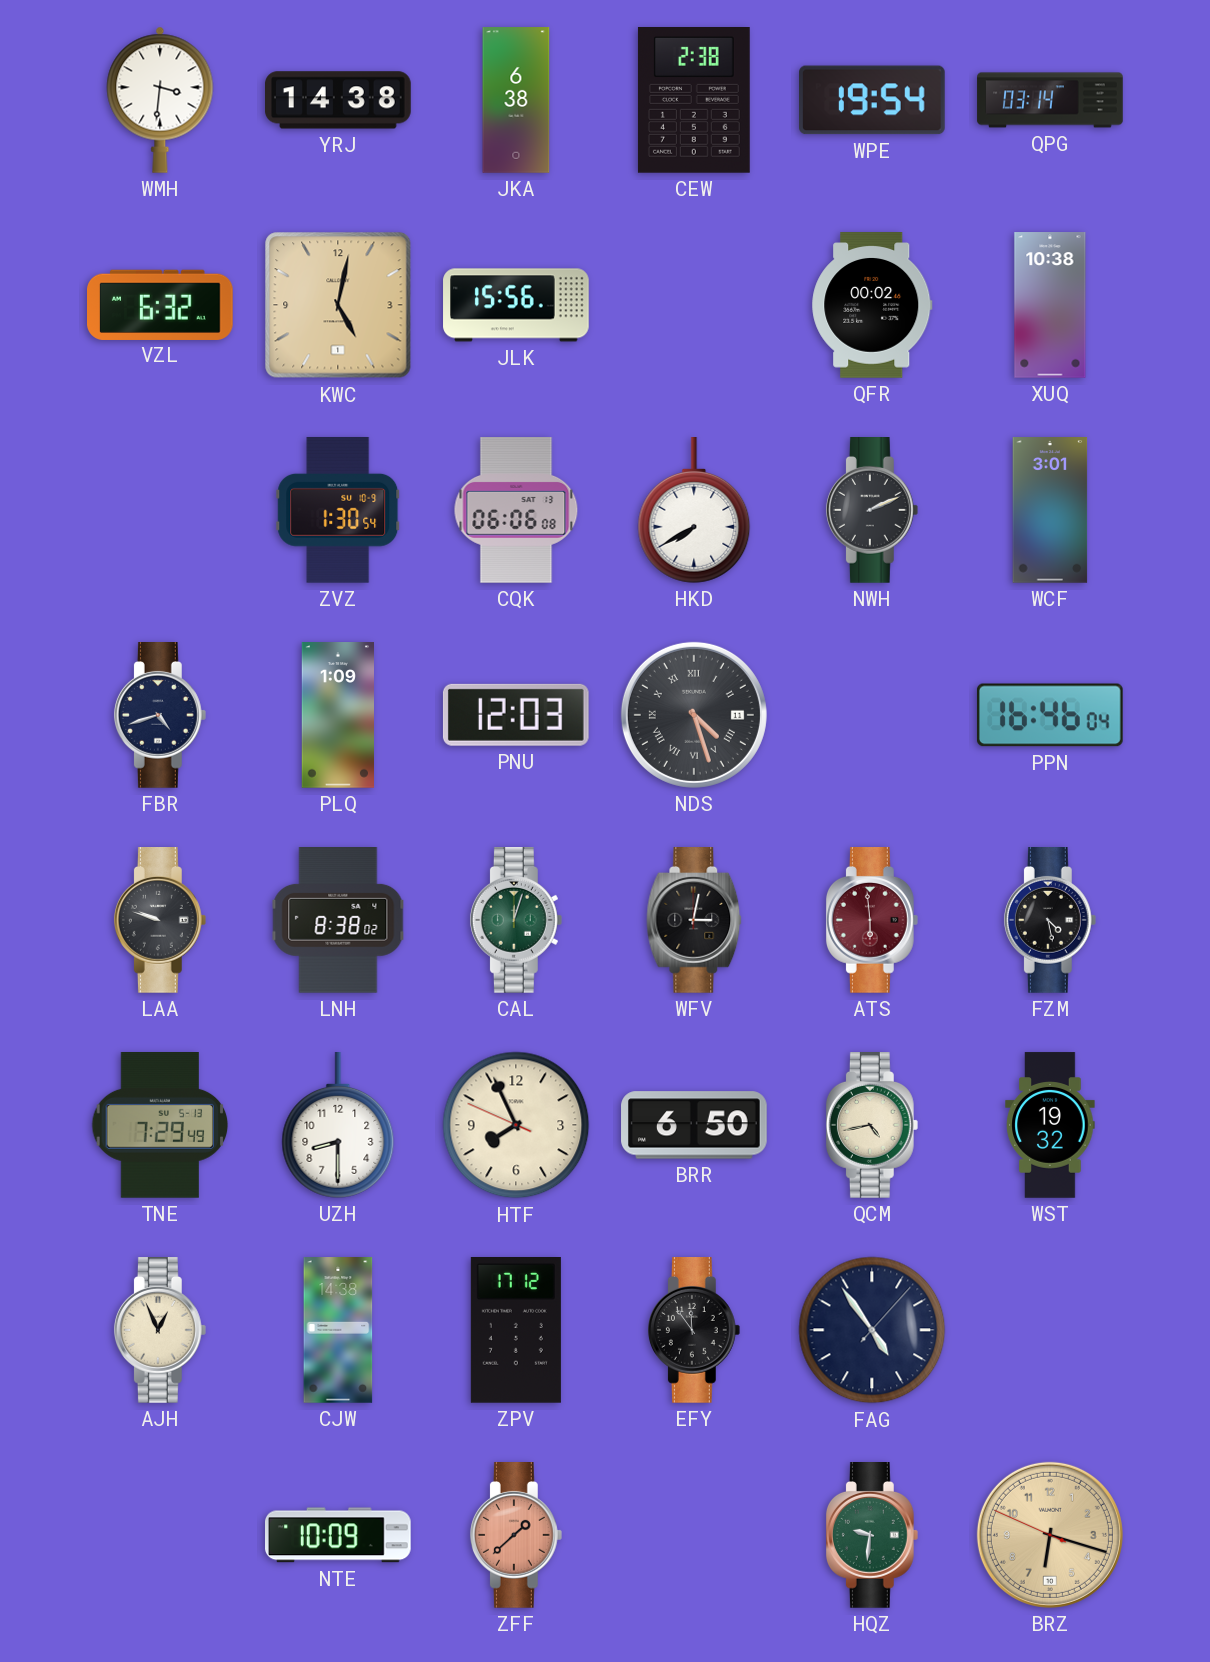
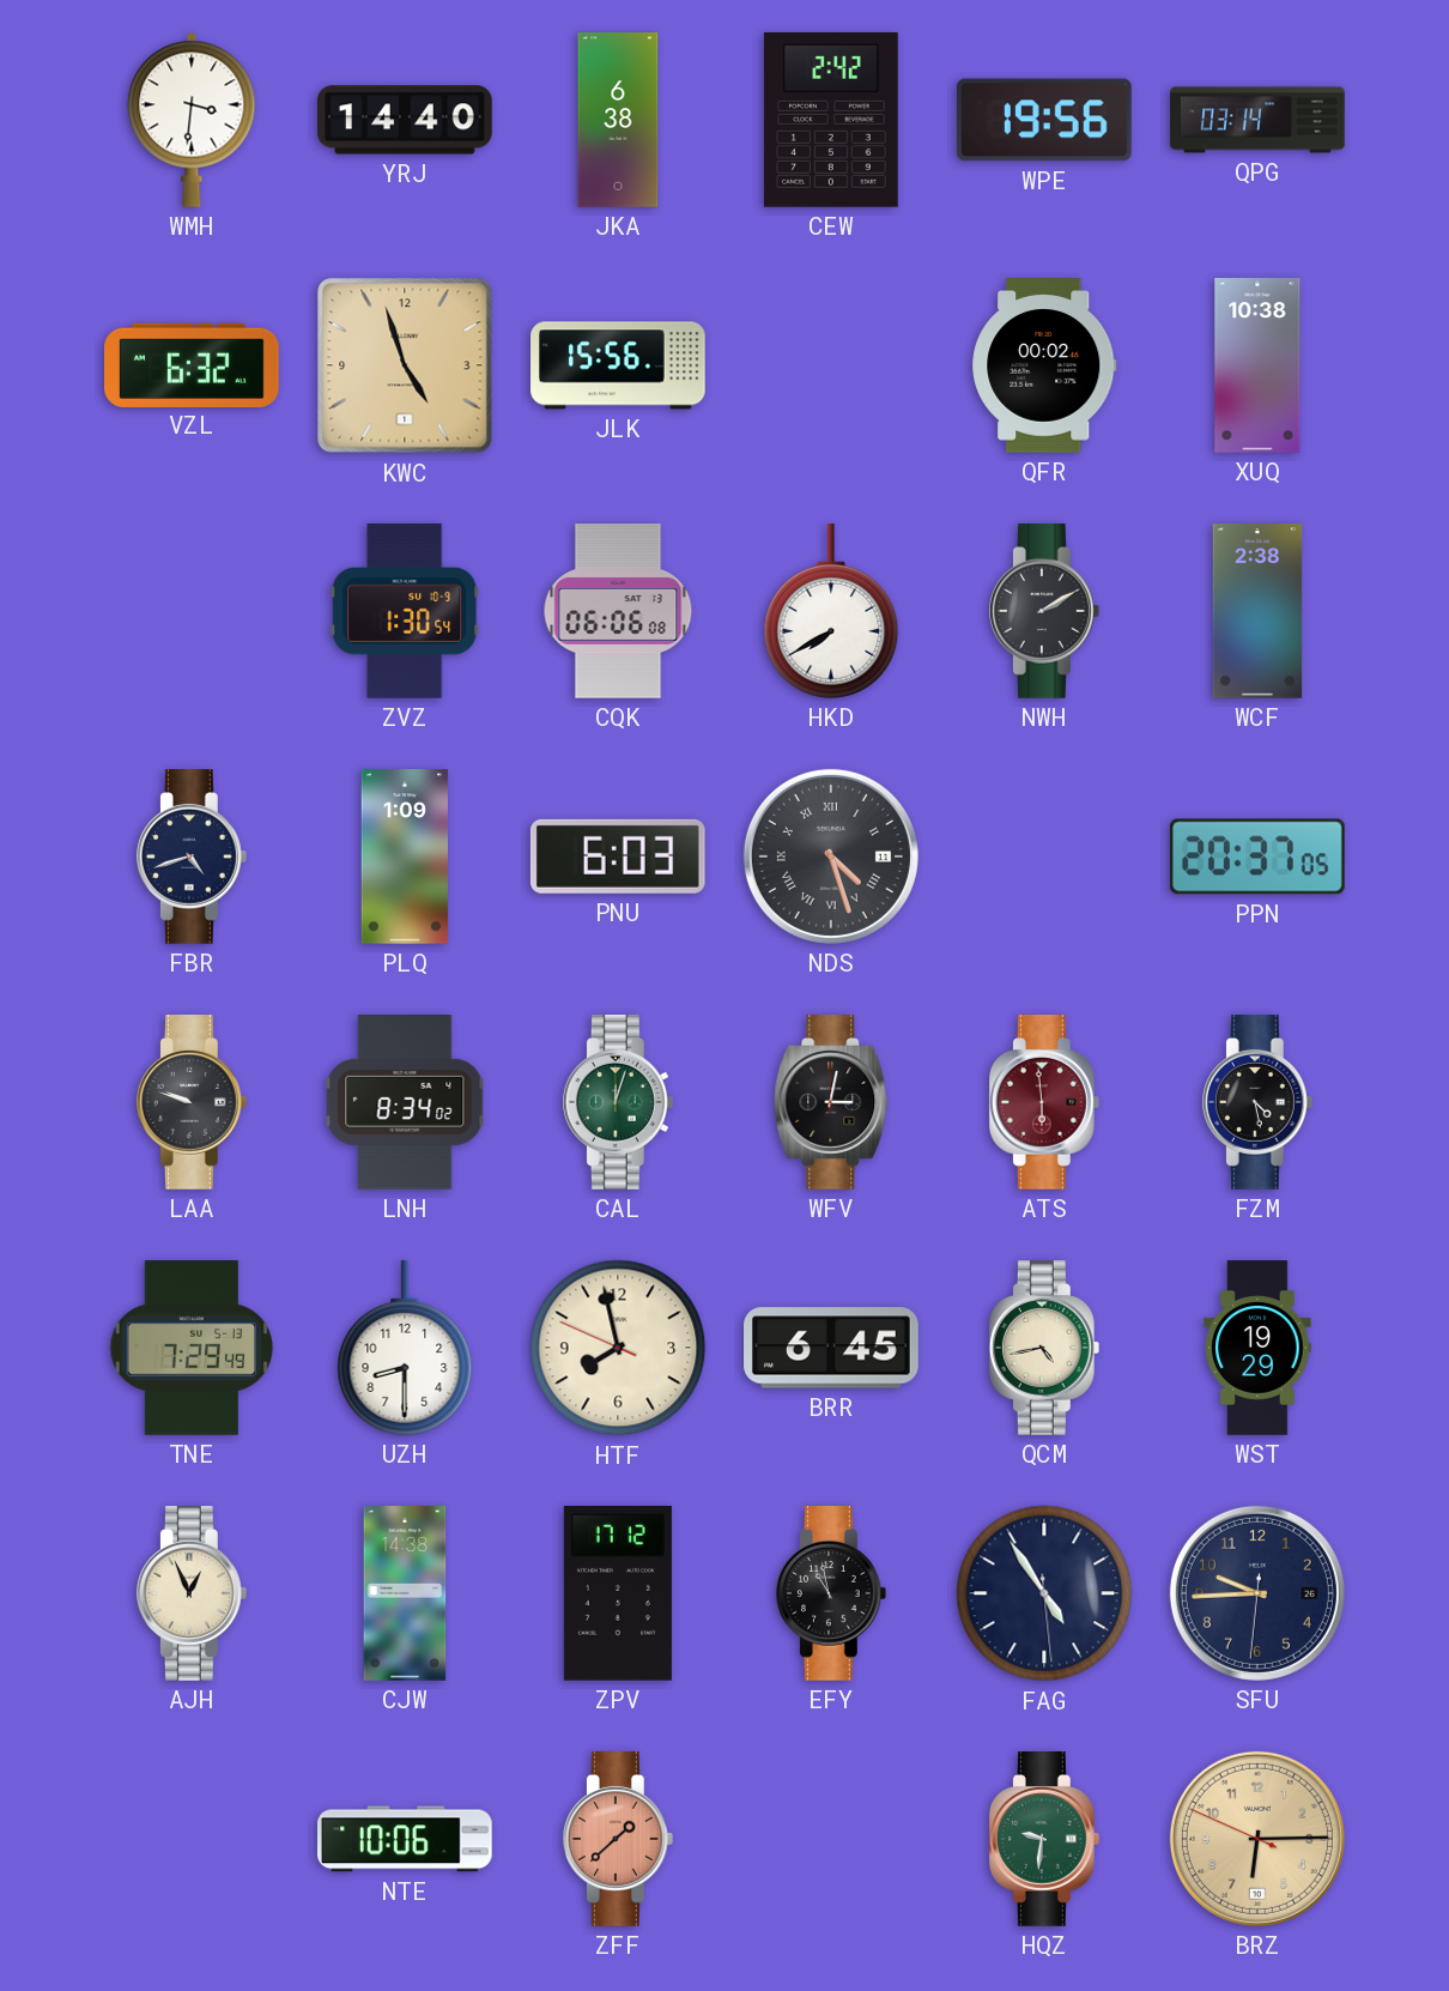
YRJ: 14:38 -> 14:40
CEW: 2:38 -> 2:42
WPE: 19:54 -> 19:56
KWC: 5:02 -> 4:57
NWH: 2:11 -> 2:10
WCF: 3:01 -> 2:38
PNU: 12:03 -> 6:03
PPN: 16:46 -> 20:37
LNH: 8:38 -> 8:34
HTF: 7:55 -> 7:57
BRR: 6:50 -> 6:45
WST: 19:32 -> 19:29
EFY: 11:54 -> 10:58
FAG: 4:54:07 -> 4:54:29
SFU: none -> 9:44
NTE: 10:09 -> 10:06
BRZ: 6:17 -> 6:14
